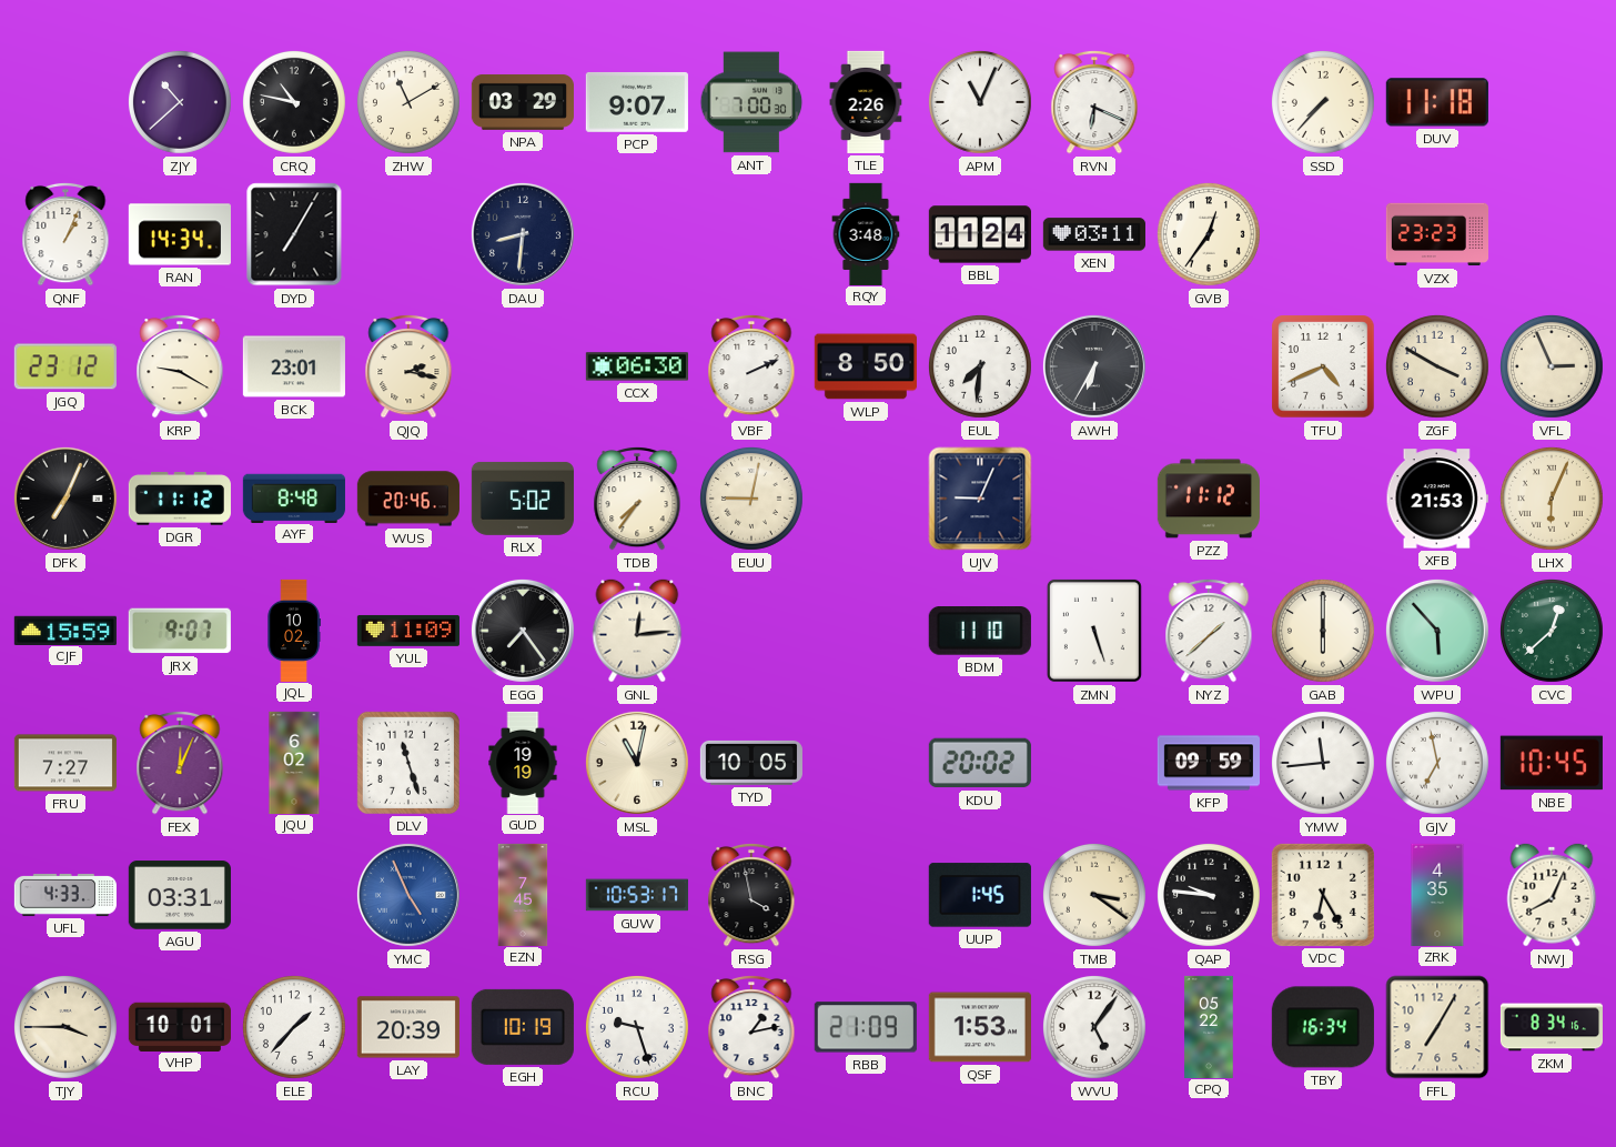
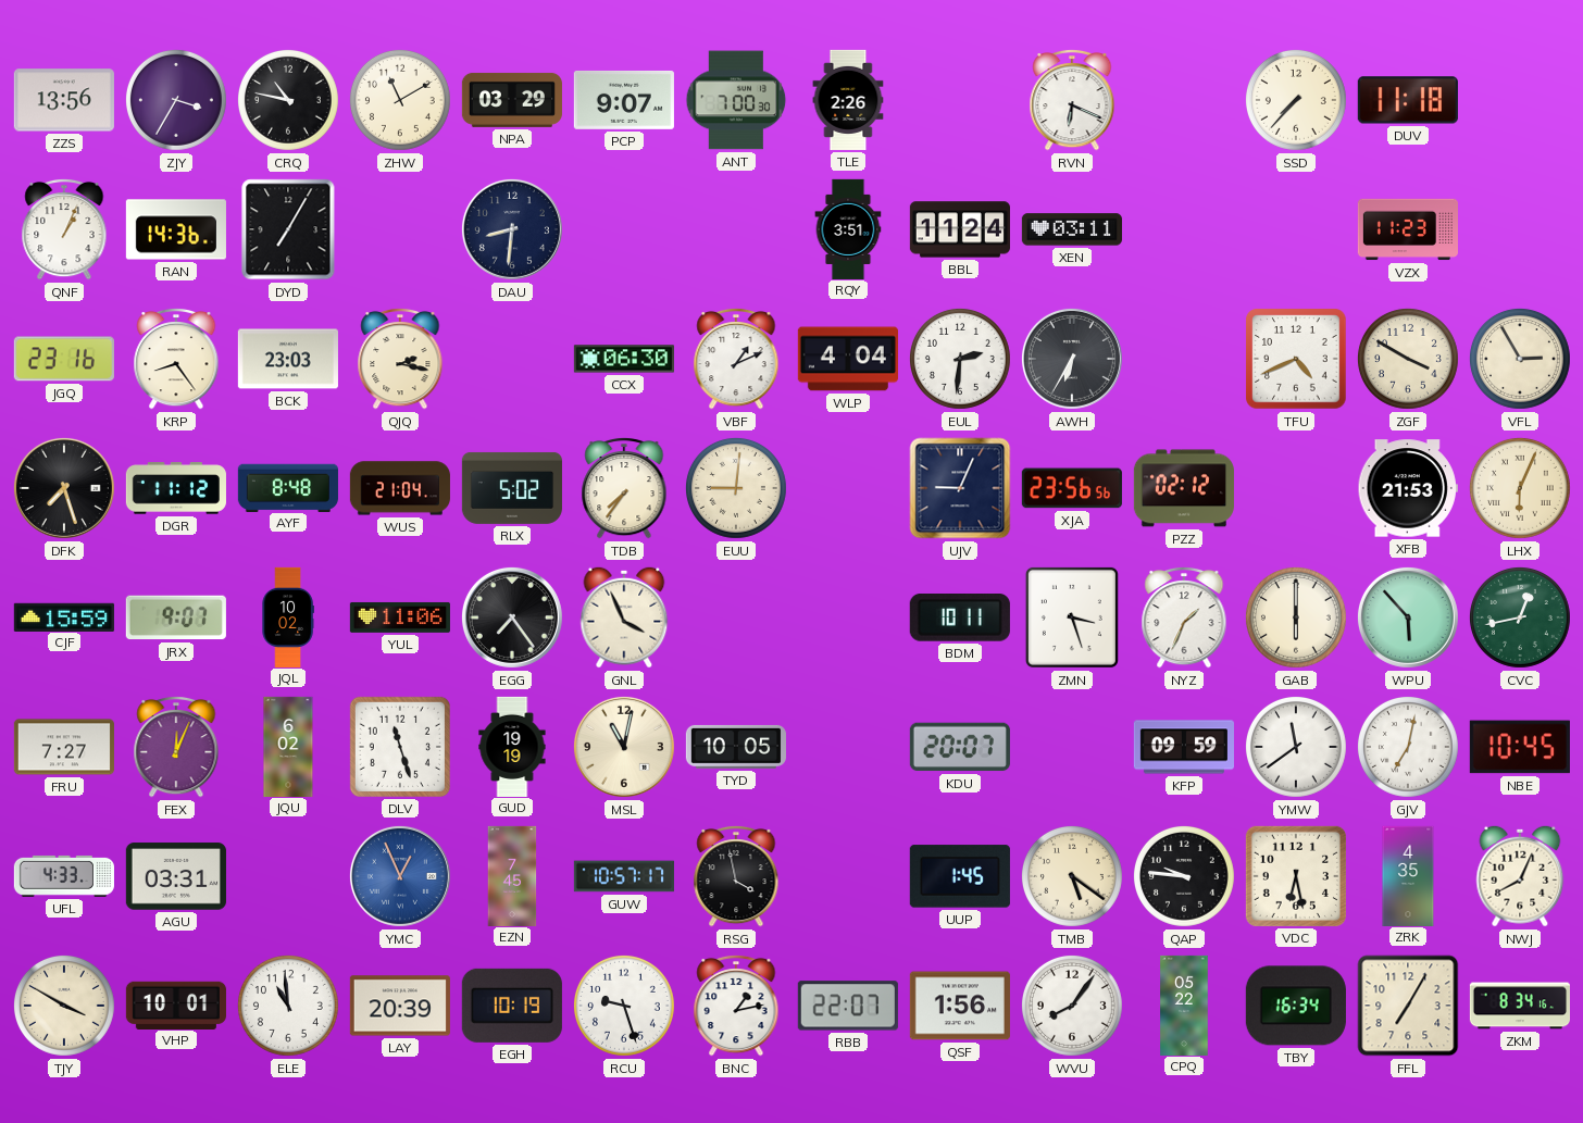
ZZS: none -> 13:56
ZJY: 10:38 -> 3:35
APM: 11:04 -> none
RAN: 14:34 -> 14:36
RQY: 3:48 -> 3:51
GVB: 12:36 -> none
VZX: 23:23 -> 11:23
JGQ: 23:12 -> 23:16
KRP: 9:20 -> 8:24
BCK: 23:01 -> 23:03
VBF: 2:11 -> 1:11
WLP: 8:50 -> 4:04
EUL: 7:31 -> 2:31
VFL: 2:56 -> 2:55
DFK: 7:04 -> 7:27
WUS: 20:46 -> 21:04
EUU: 9:02 -> 9:01
XJA: none -> 23:56
PZZ: 11:12 -> 02:12
YUL: 11:09 -> 11:06
GNL: 12:14 -> 3:56
BDM: 11:10 -> 10:11
ZMN: 5:27 -> 3:27
NYZ: 1:38 -> 1:34
CVC: 12:38 -> 12:43
KDU: 20:02 -> 20:07
YMW: 11:44 -> 11:39
GJV: 6:58 -> 7:02
YMC: 4:56 -> 12:56
GUW: 10:53 -> 10:57
TMB: 3:21 -> 5:21
VDC: 6:25 -> 6:28
TJY: 3:45 -> 3:50
ELE: 1:37 -> 10:59
RBB: 21:09 -> 22:07
QSF: 1:53 -> 1:56
WVU: 5:06 -> 8:06
